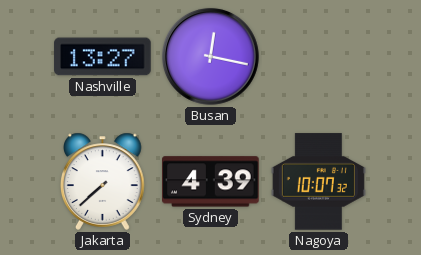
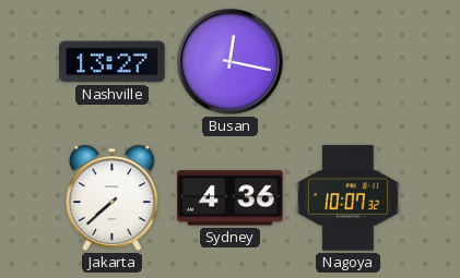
Sydney: 4:39 -> 4:36
